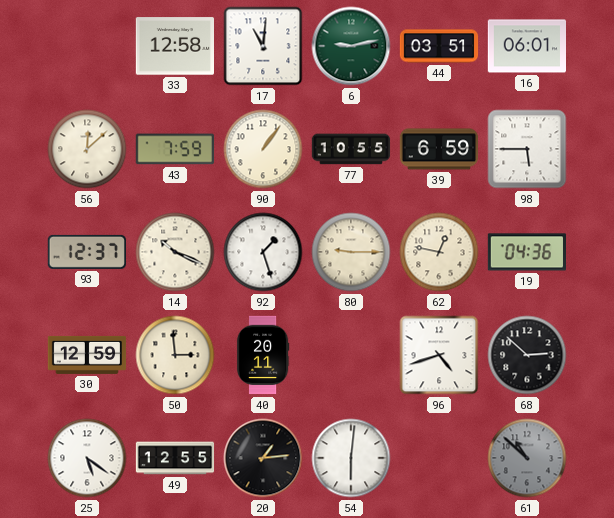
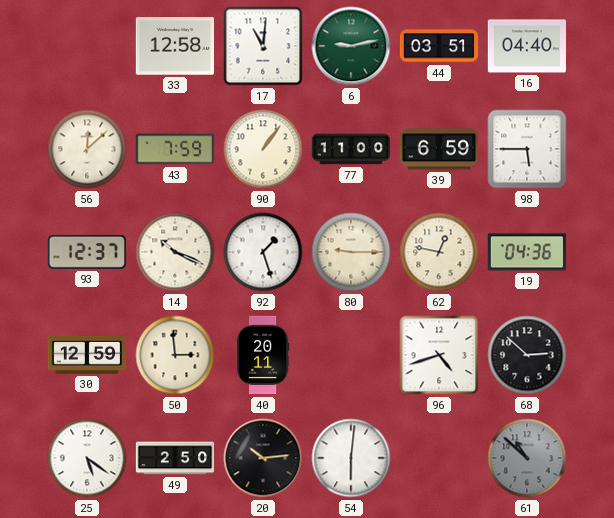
16: 06:01 -> 04:40
77: 10:55 -> 11:00
49: 12:55 -> 2:50
20: 1:14 -> 10:14
